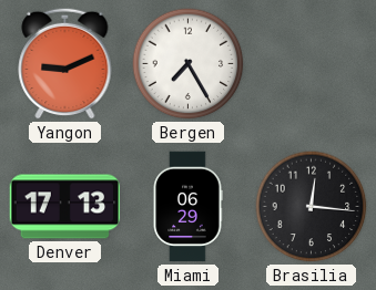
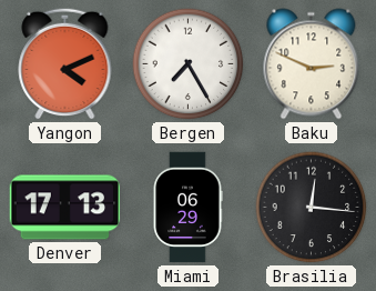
Yangon: 9:11 -> 4:11
Baku: none -> 2:49
